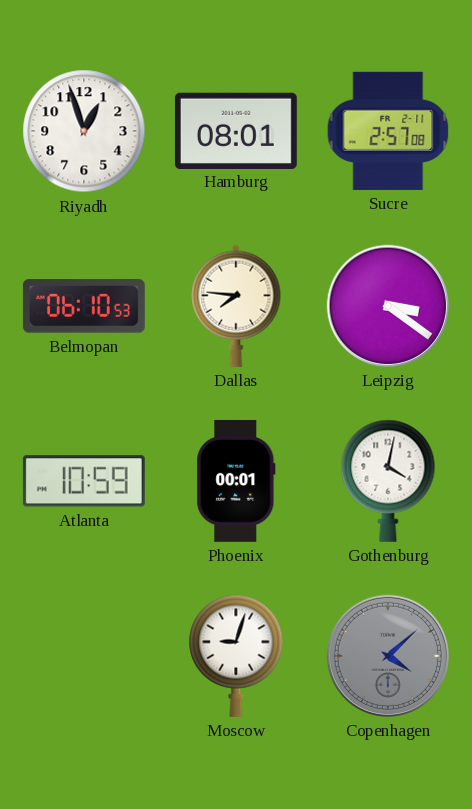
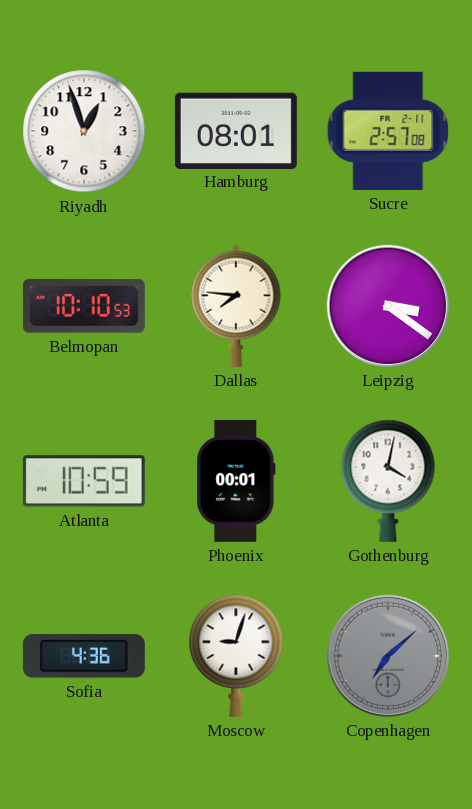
Belmopan: 06:10 -> 10:10
Sofia: none -> 4:36
Copenhagen: 4:08 -> 7:08
